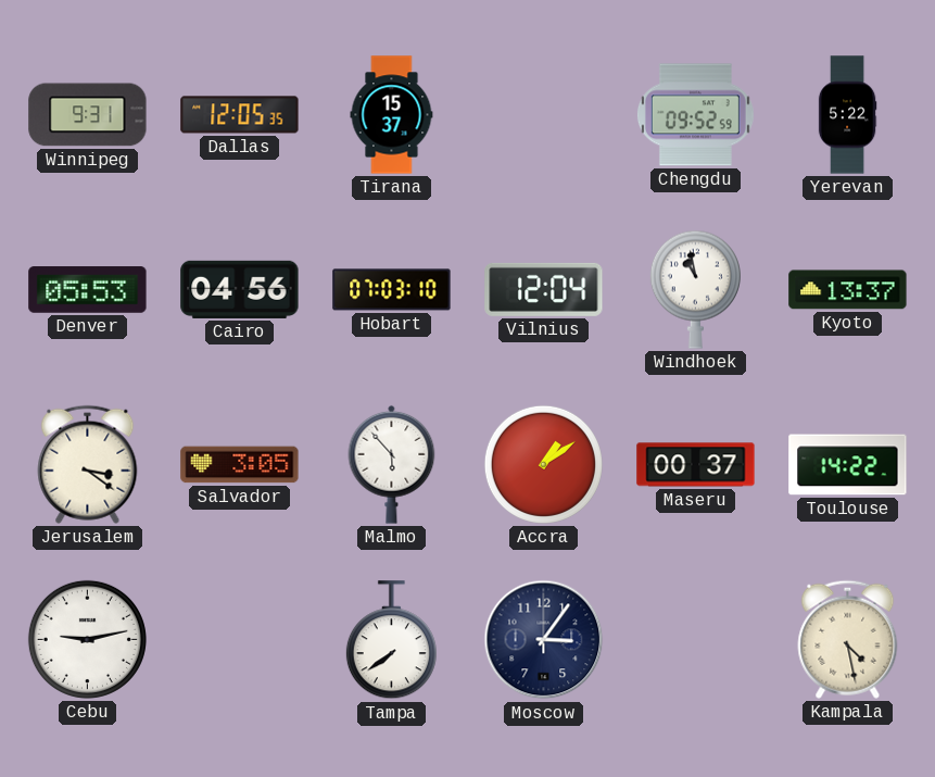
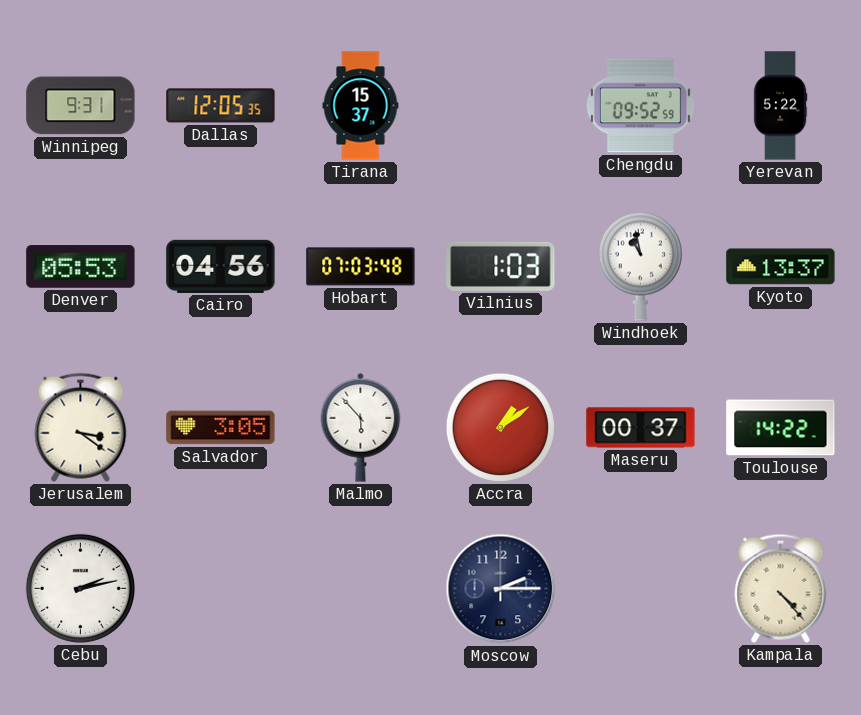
Hobart: 07:03:10 -> 07:03:48
Vilnius: 12:04 -> 1:03
Cebu: 9:13 -> 2:13
Tampa: 7:39 -> none
Moscow: 3:06 -> 2:15
Kampala: 4:28 -> 4:23
